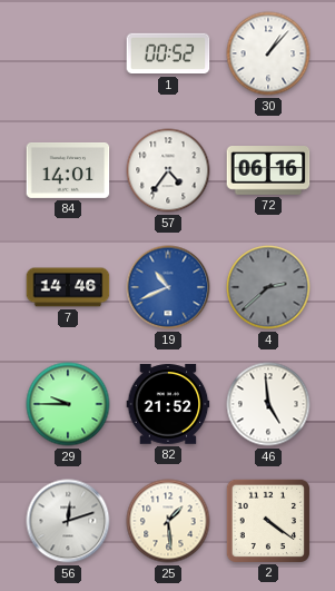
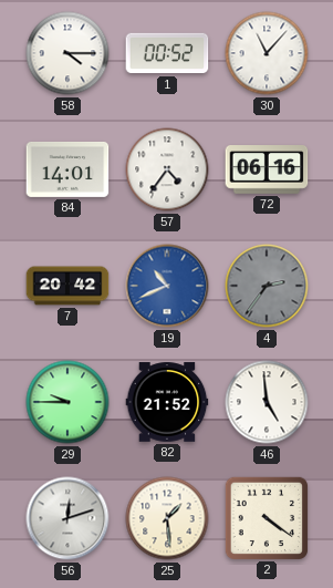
58: none -> 4:15
30: 1:07 -> 11:07
7: 14:46 -> 20:42
4: 2:38 -> 2:36
